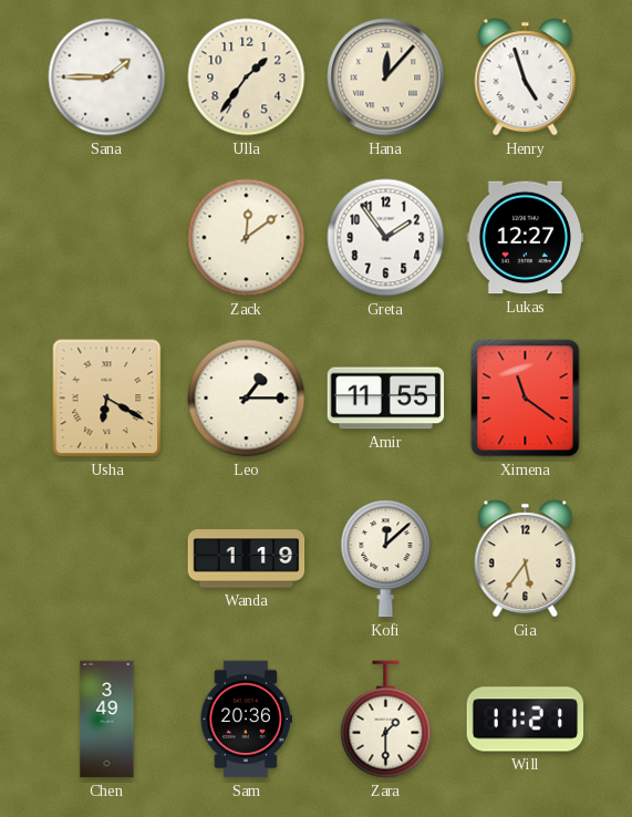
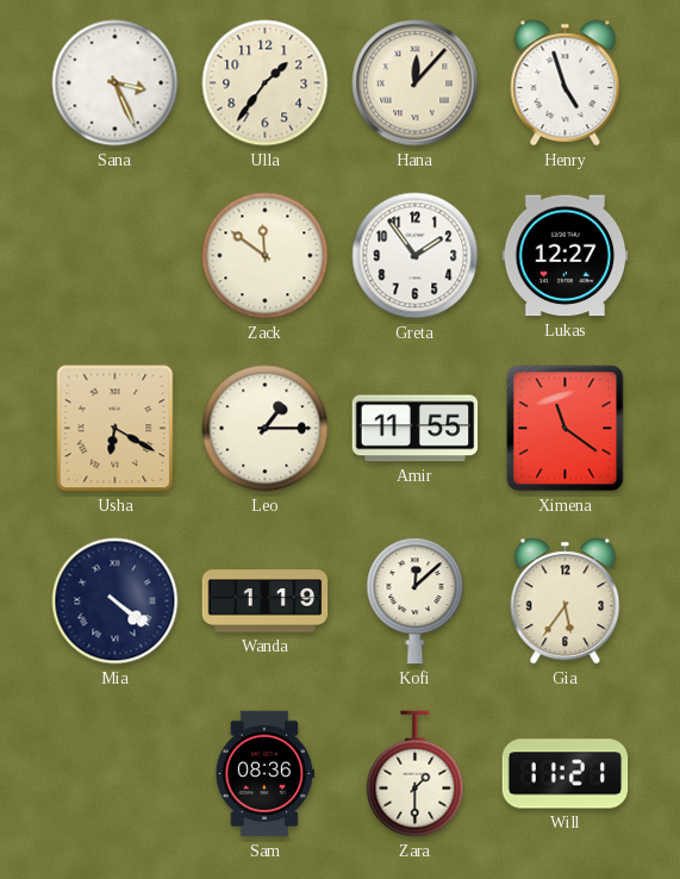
Sana: 1:45 -> 3:26
Zack: 12:09 -> 11:51
Mia: none -> 4:21
Chen: 3:49 -> none
Sam: 20:36 -> 08:36
